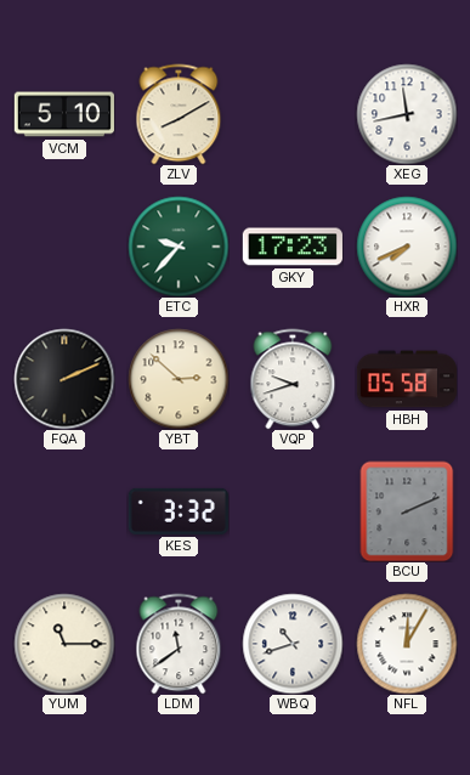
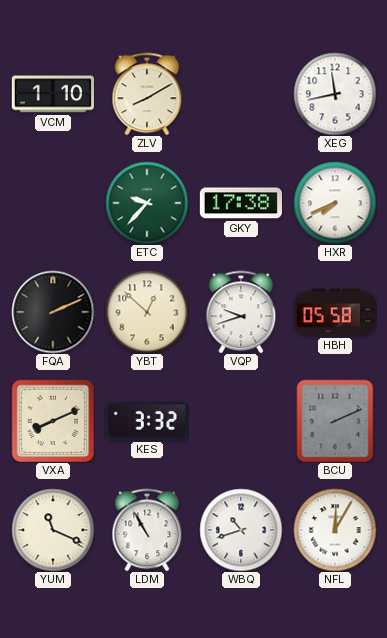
VCM: 5:10 -> 1:10
GKY: 17:23 -> 17:38
YBT: 2:52 -> 12:52
VXA: none -> 8:11
YUM: 11:15 -> 11:19
LDM: 11:39 -> 10:55
